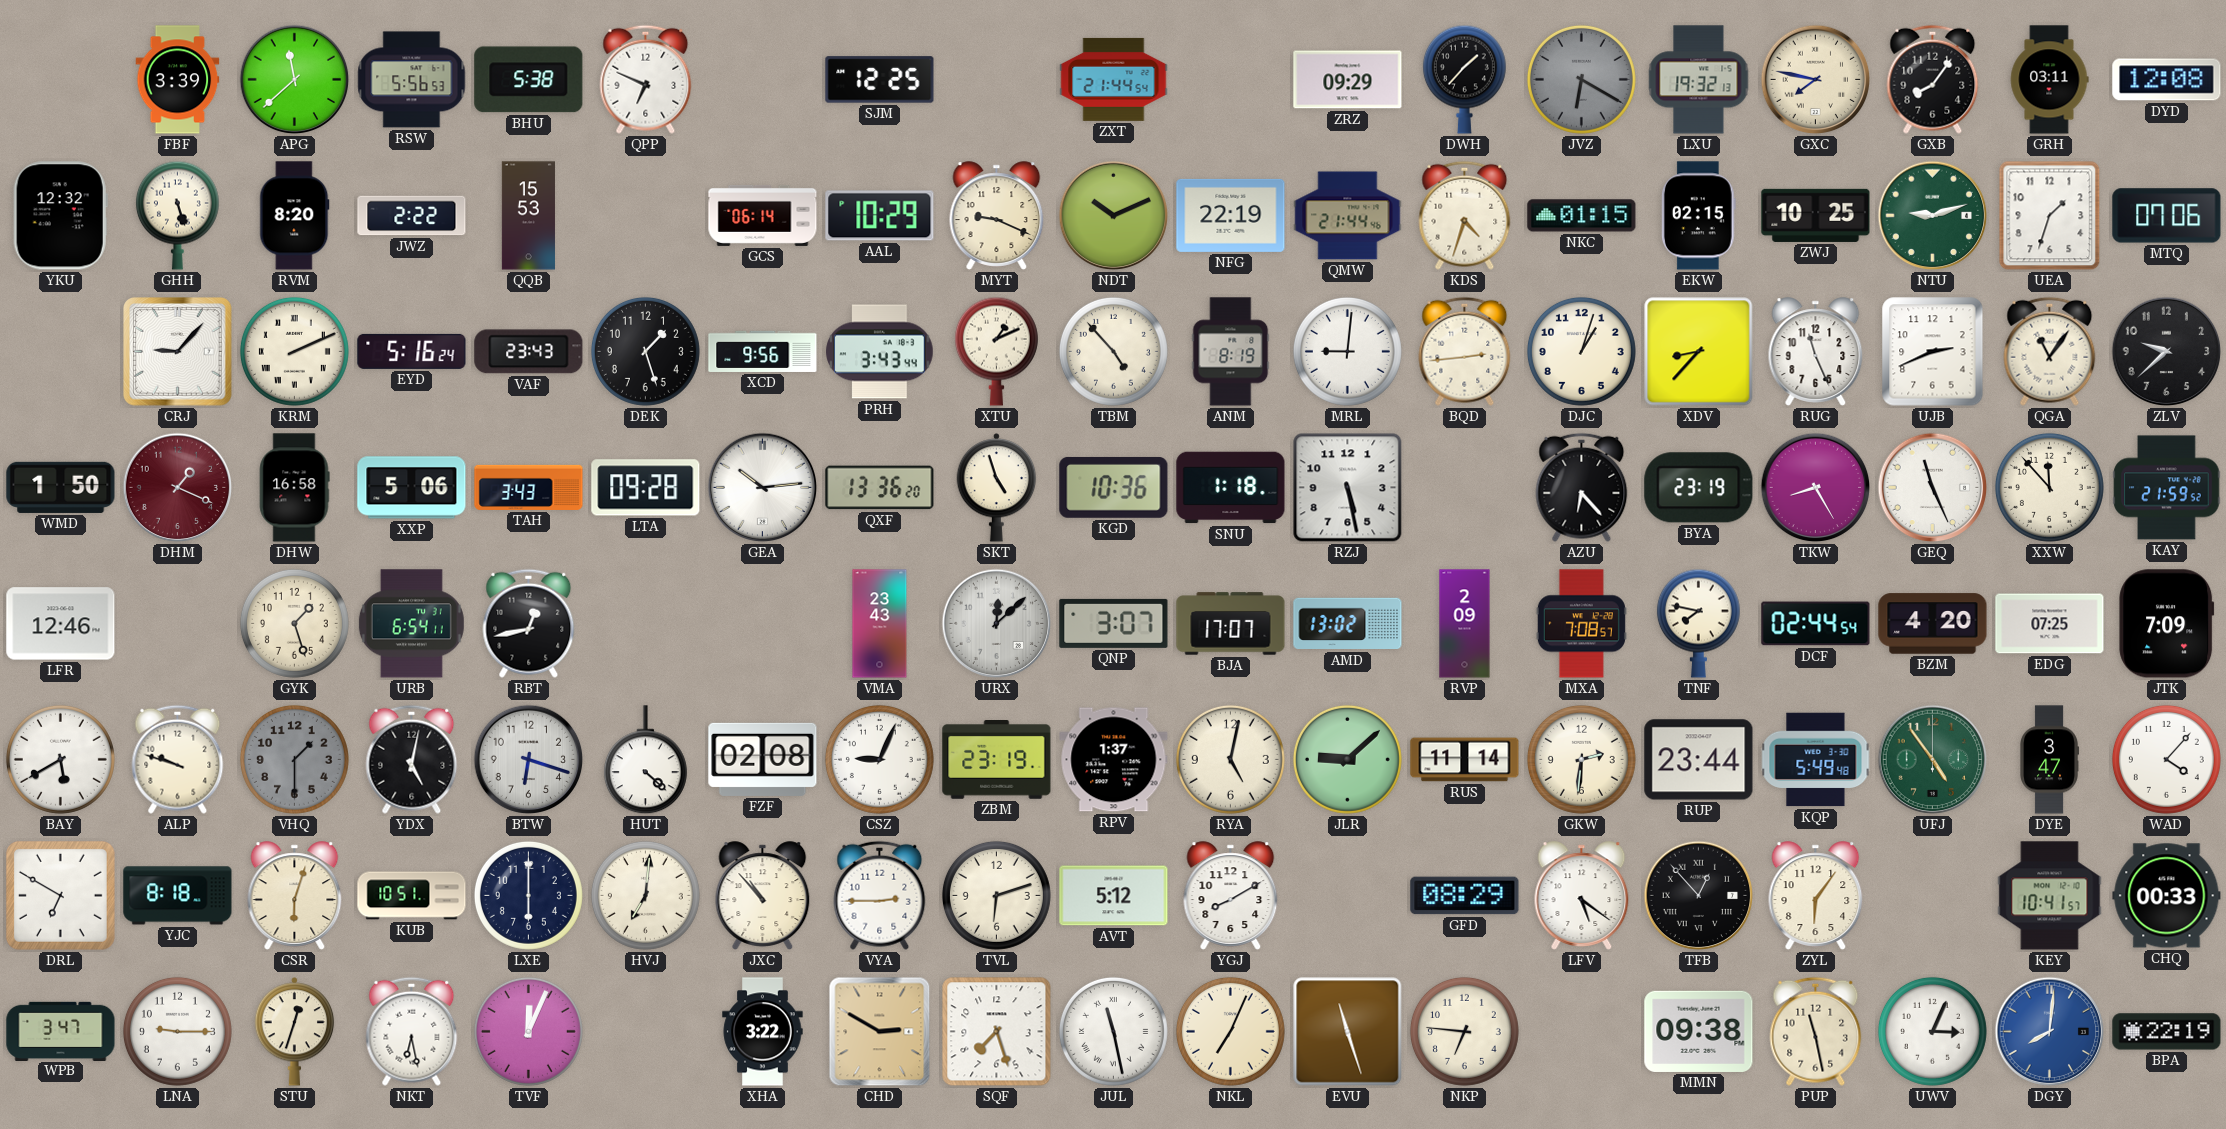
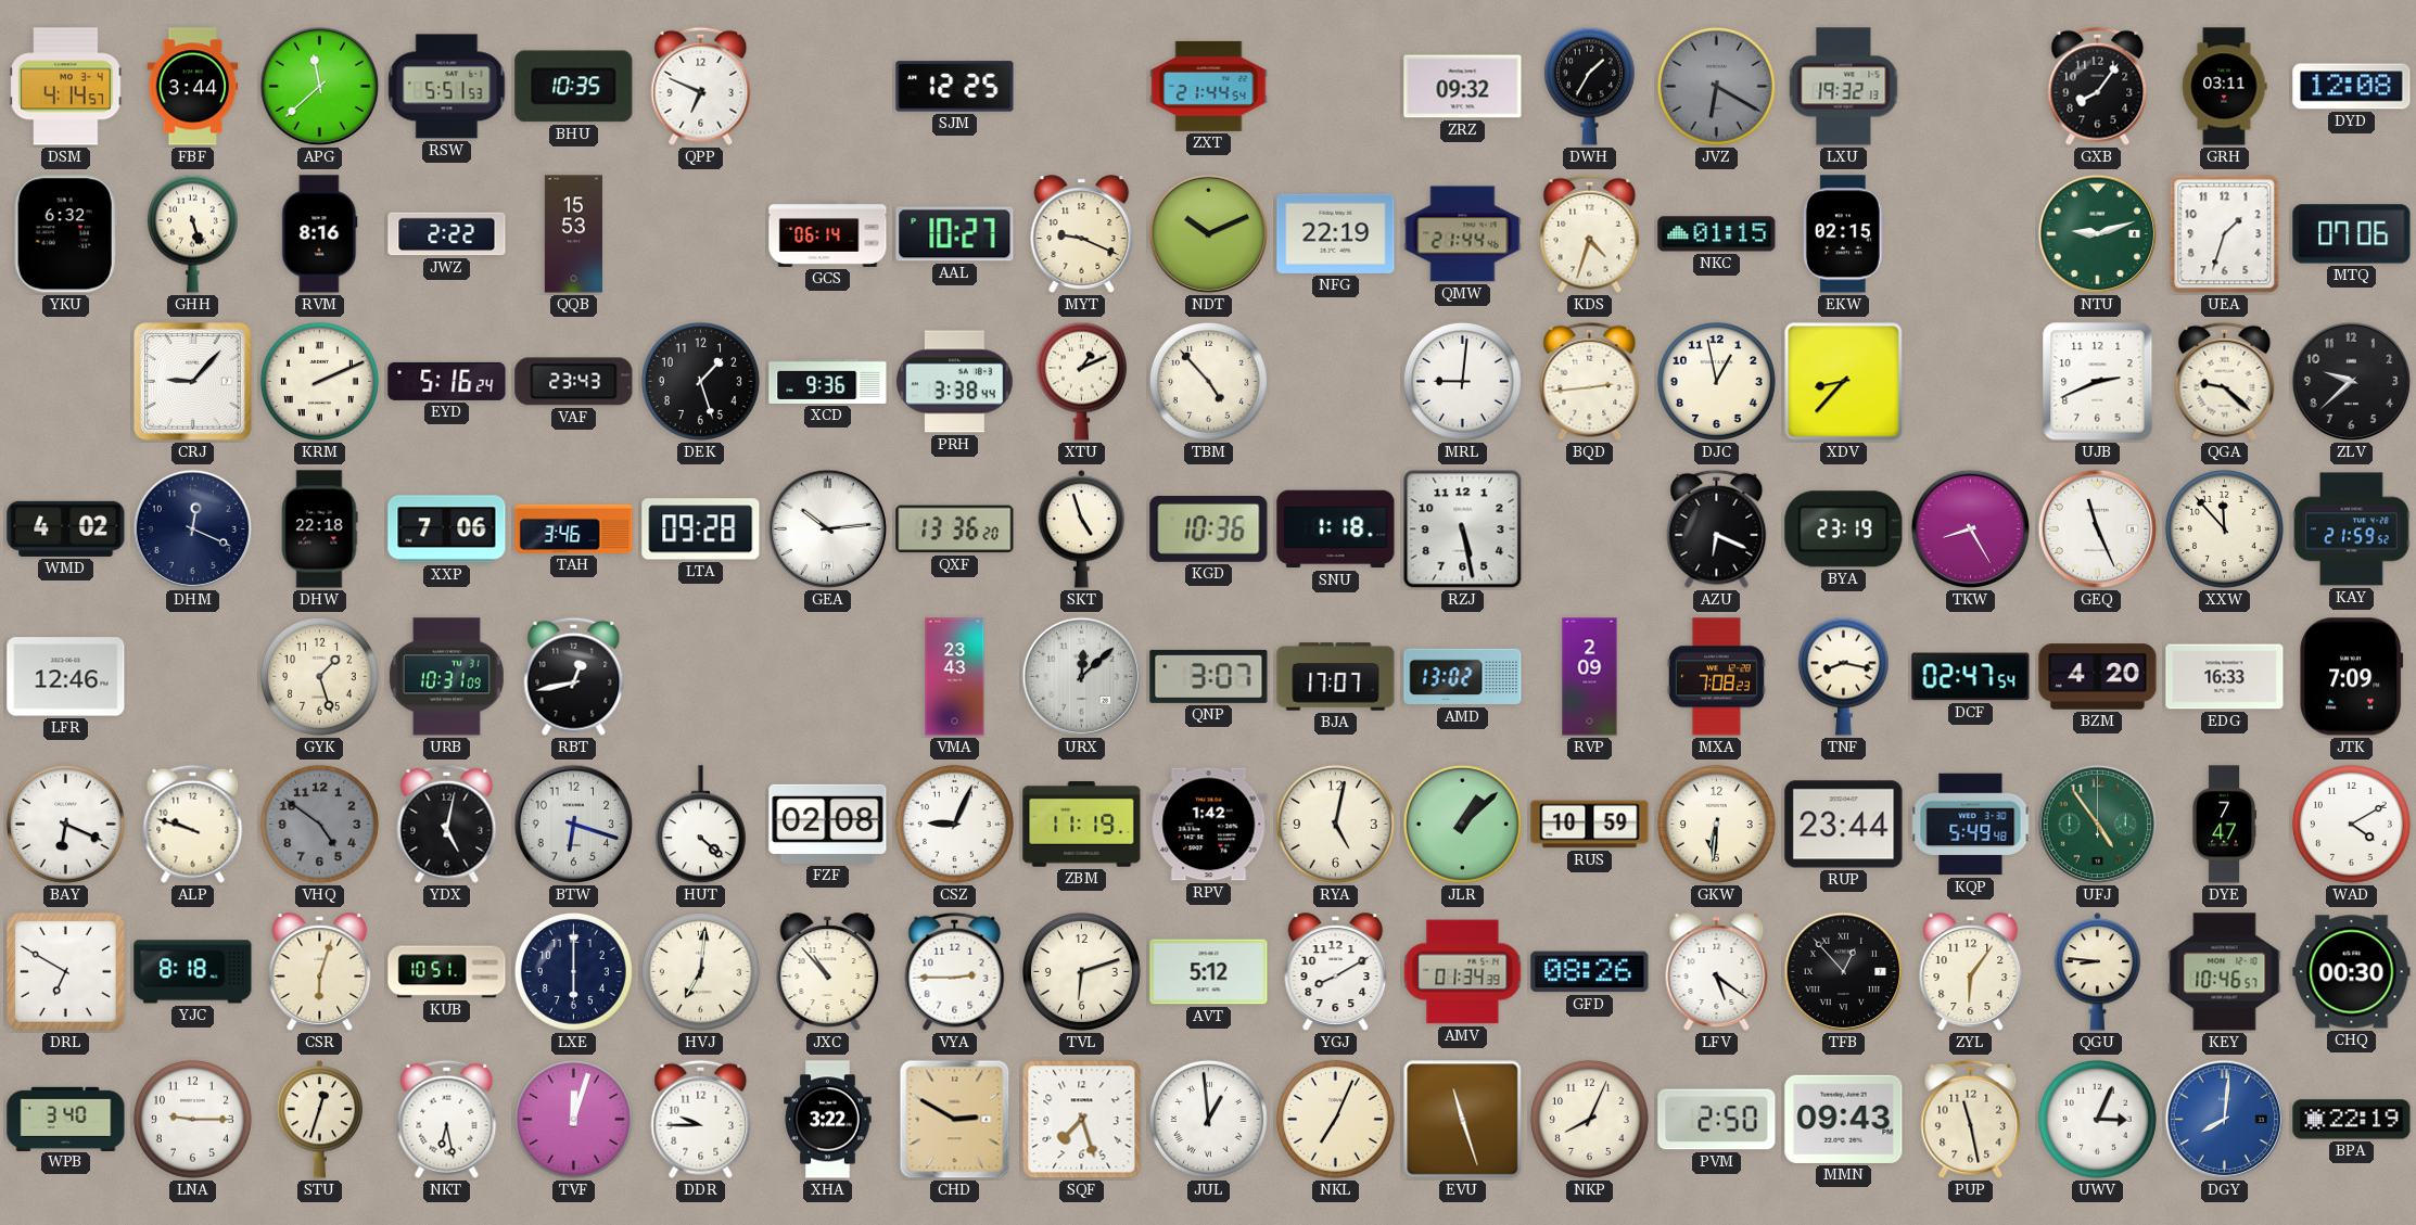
DSM: none -> 4:14
FBF: 3:39 -> 3:44
RSW: 5:56 -> 5:51
BHU: 5:38 -> 10:35
ZRZ: 09:29 -> 09:32
DWH: 1:37 -> 1:35
GXC: 7:47 -> none
YKU: 12:32 -> 6:32
RVM: 8:20 -> 8:16
AAL: 10:29 -> 10:27
ZWJ: 10:25 -> none
XCD: 9:56 -> 9:36
PRH: 3:43 -> 3:38
ANM: 8:19 -> none
DJC: 1:03 -> 12:58
RUG: 11:26 -> none
QGA: 11:06 -> 9:22
WMD: 1:50 -> 4:02
DHM: 1:19 -> 12:19
DHM dial: burgundy -> navy
DHW: 16:58 -> 22:18
XXP: 5:06 -> 7:06
TAH: 3:43 -> 3:46
AZU: 6:23 -> 6:19
URB: 6:54 -> 10:31
MXA: 7:08:57 -> 7:08:23
TNF: 7:47 -> 8:17
DCF: 02:44 -> 02:47
EDG: 07:25 -> 16:33
BAY: 5:40 -> 6:19
VHQ: 1:30 -> 4:51
ZBM: 23:19 -> 11:19
RPV: 1:37 -> 1:42
JLR: 9:08 -> 1:08
RUS: 11:14 -> 10:59
GKW: 2:31 -> 6:31
DYE: 3:47 -> 7:47
WAD: 4:07 -> 4:10
AMV: none -> 01:34
GFD: 08:29 -> 08:26
QGU: none -> 8:46
KEY: 10:41 -> 10:46
CHQ: 00:33 -> 00:30
WPB: 3:47 -> 3:40
TVF: 12:04 -> 12:03
DDR: none -> 9:45
JUL: 11:28 -> 12:59
NKP: 6:46 -> 8:04
PVM: none -> 2:50
MMN: 09:38 -> 09:43
